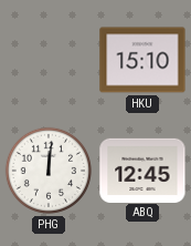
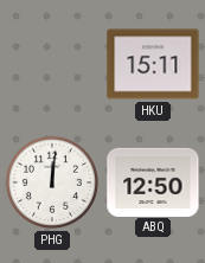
HKU: 15:10 -> 15:11
ABQ: 12:45 -> 12:50
